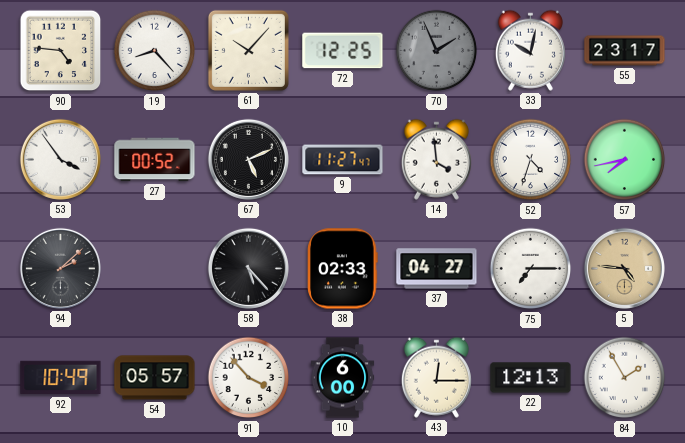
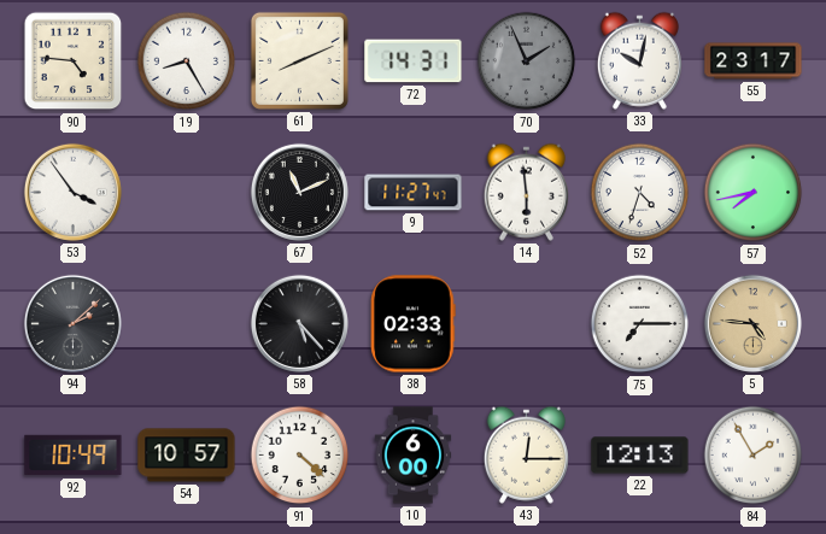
19: 8:23 -> 8:25
61: 10:07 -> 8:11
72: 12:25 -> 14:31
27: 00:52 -> none
67: 5:11 -> 11:11
14: 3:59 -> 5:59
37: 04:27 -> none
54: 05:57 -> 10:57
91: 3:53 -> 4:22
